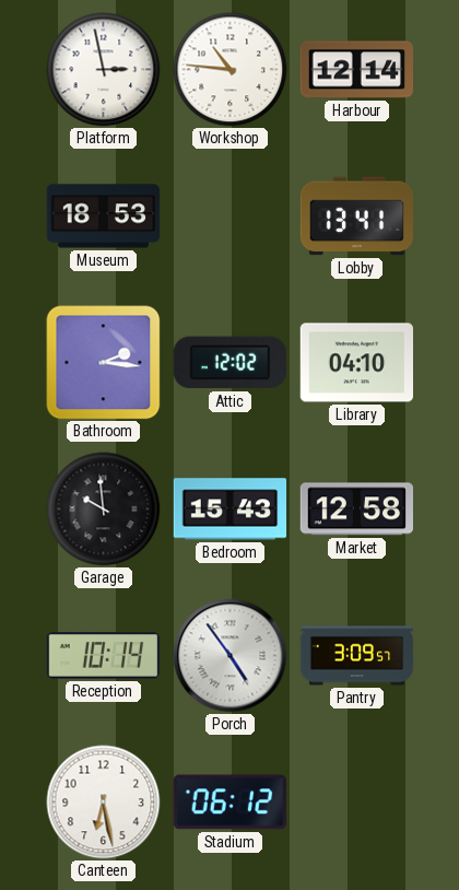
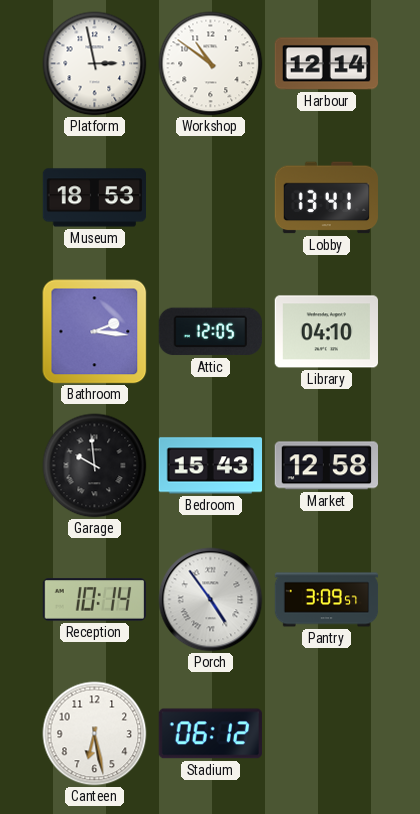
Workshop: 10:46 -> 10:51
Attic: 12:02 -> 12:05
